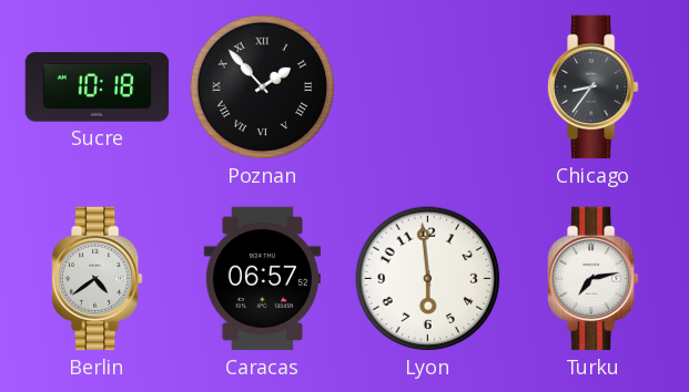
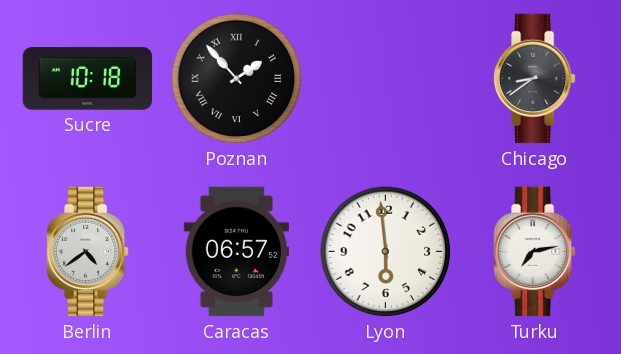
Chicago: 8:36 -> 8:39
